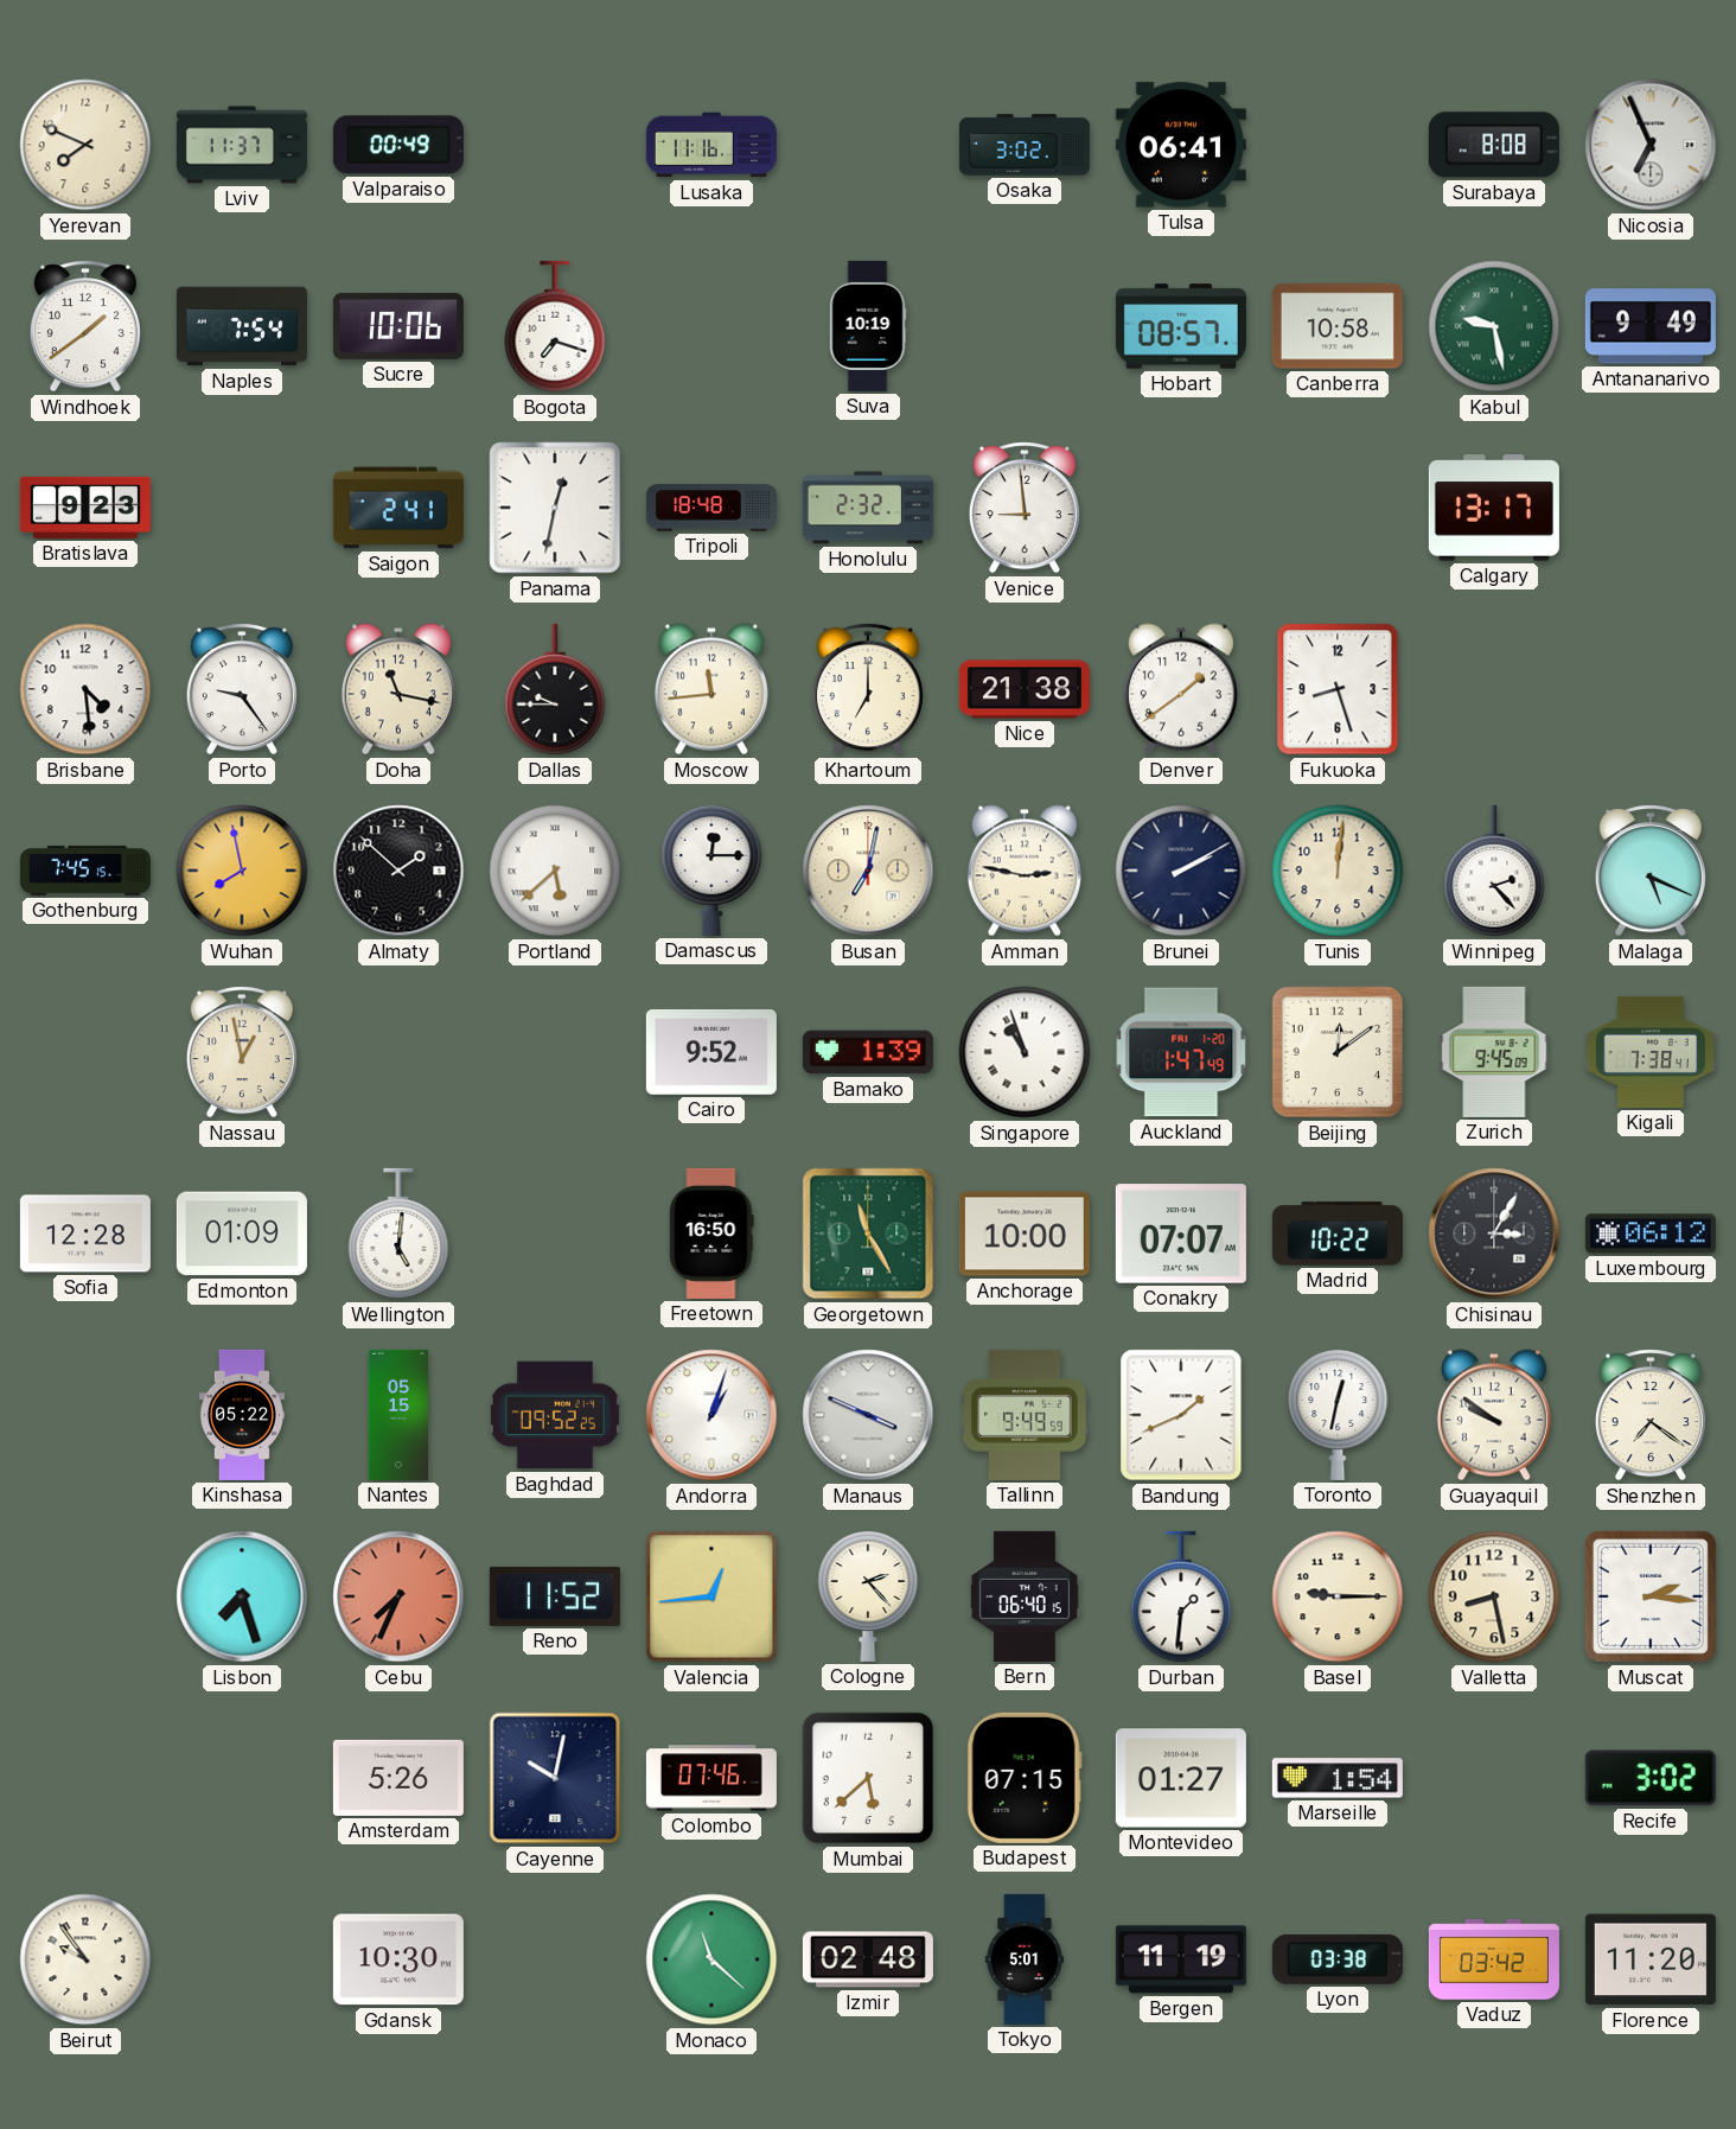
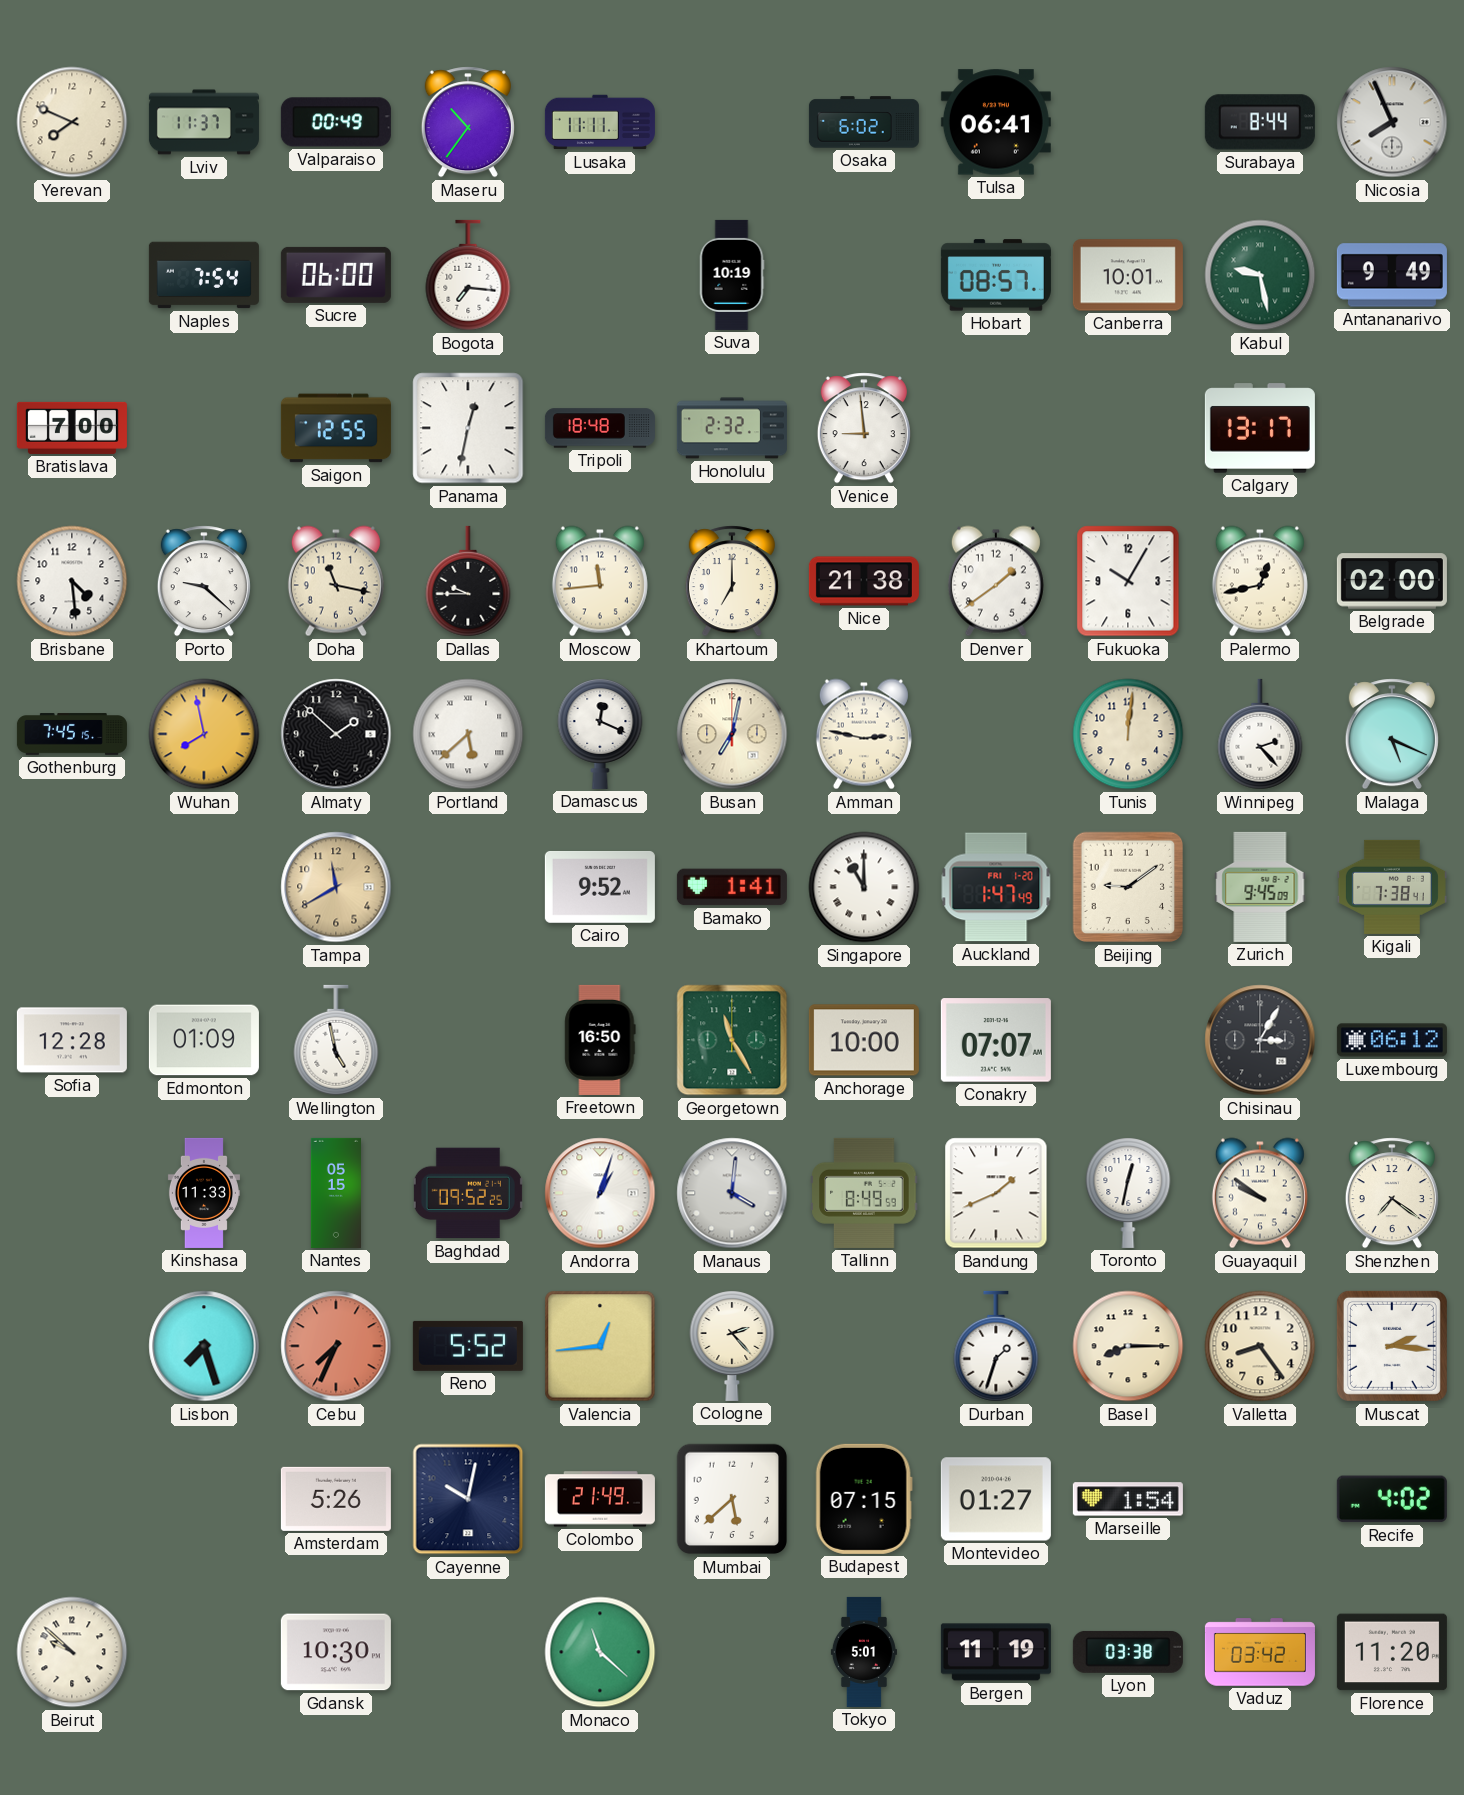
Maseru: none -> 10:36
Lusaka: 11:16 -> 11:11
Osaka: 3:02 -> 6:02
Surabaya: 8:08 -> 8:44
Nicosia: 6:56 -> 7:56
Windhoek: 1:39 -> none
Sucre: 10:06 -> 06:00
Bogota: 7:18 -> 7:16
Canberra: 10:58 -> 10:01
Bratislava: 9:23 -> 7:00
Saigon: 2:41 -> 12:55
Porto: 9:24 -> 9:22
Fukuoka: 8:27 -> 10:05
Palermo: none -> 12:43
Belgrade: none -> 02:00
Damascus: 12:15 -> 12:19
Brunei: 2:10 -> none
Nassau: 12:58 -> none
Tampa: none -> 11:40
Bamako: 1:39 -> 1:41
Singapore: 10:57 -> 11:00
Beijing: 12:09 -> 9:09
Wellington: 5:01 -> 4:58
Madrid: 10:22 -> none
Kinshasa: 05:22 -> 11:33
Manaus: 3:49 -> 4:01
Tallinn: 9:49 -> 8:49
Reno: 11:52 -> 5:52
Bern: 06:40 -> none
Durban: 1:31 -> 1:33
Basel: 9:15 -> 8:15
Valletta: 8:28 -> 8:24
Colombo: 07:46 -> 21:49
Recife: 3:02 -> 4:02
Beirut: 9:54 -> 9:52
Izmir: 02:48 -> none
